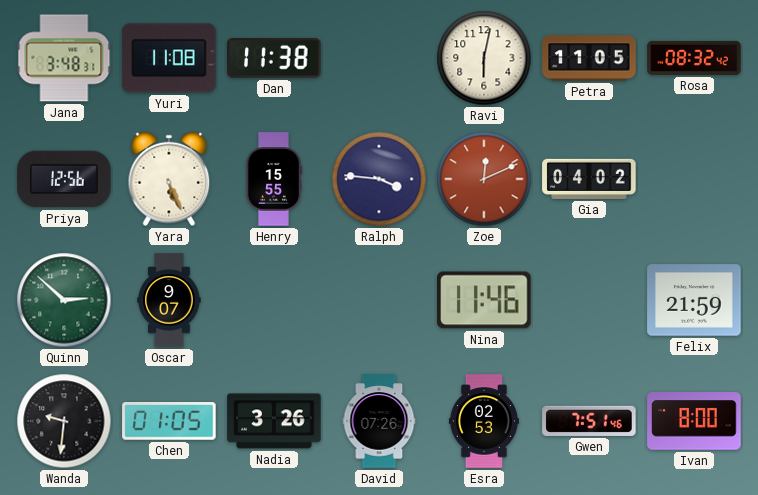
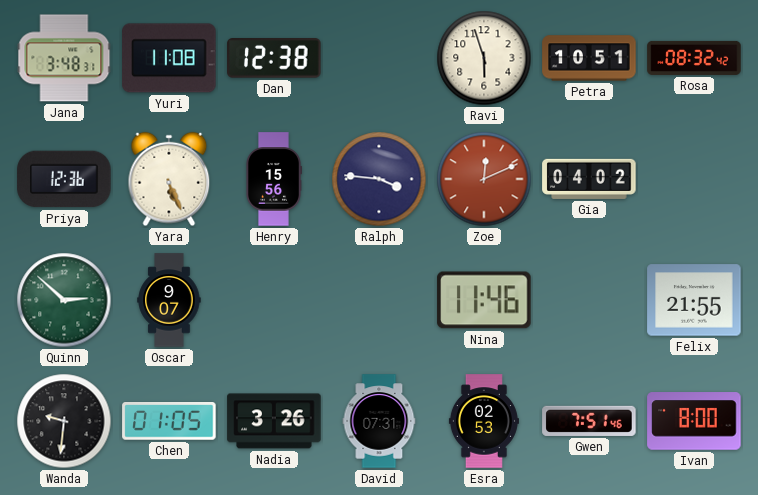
Dan: 11:38 -> 12:38
Ravi: 6:02 -> 5:57
Petra: 11:05 -> 10:51
Priya: 12:56 -> 12:36
Henry: 15:55 -> 15:56
Felix: 21:59 -> 21:55
David: 07:26 -> 07:31
